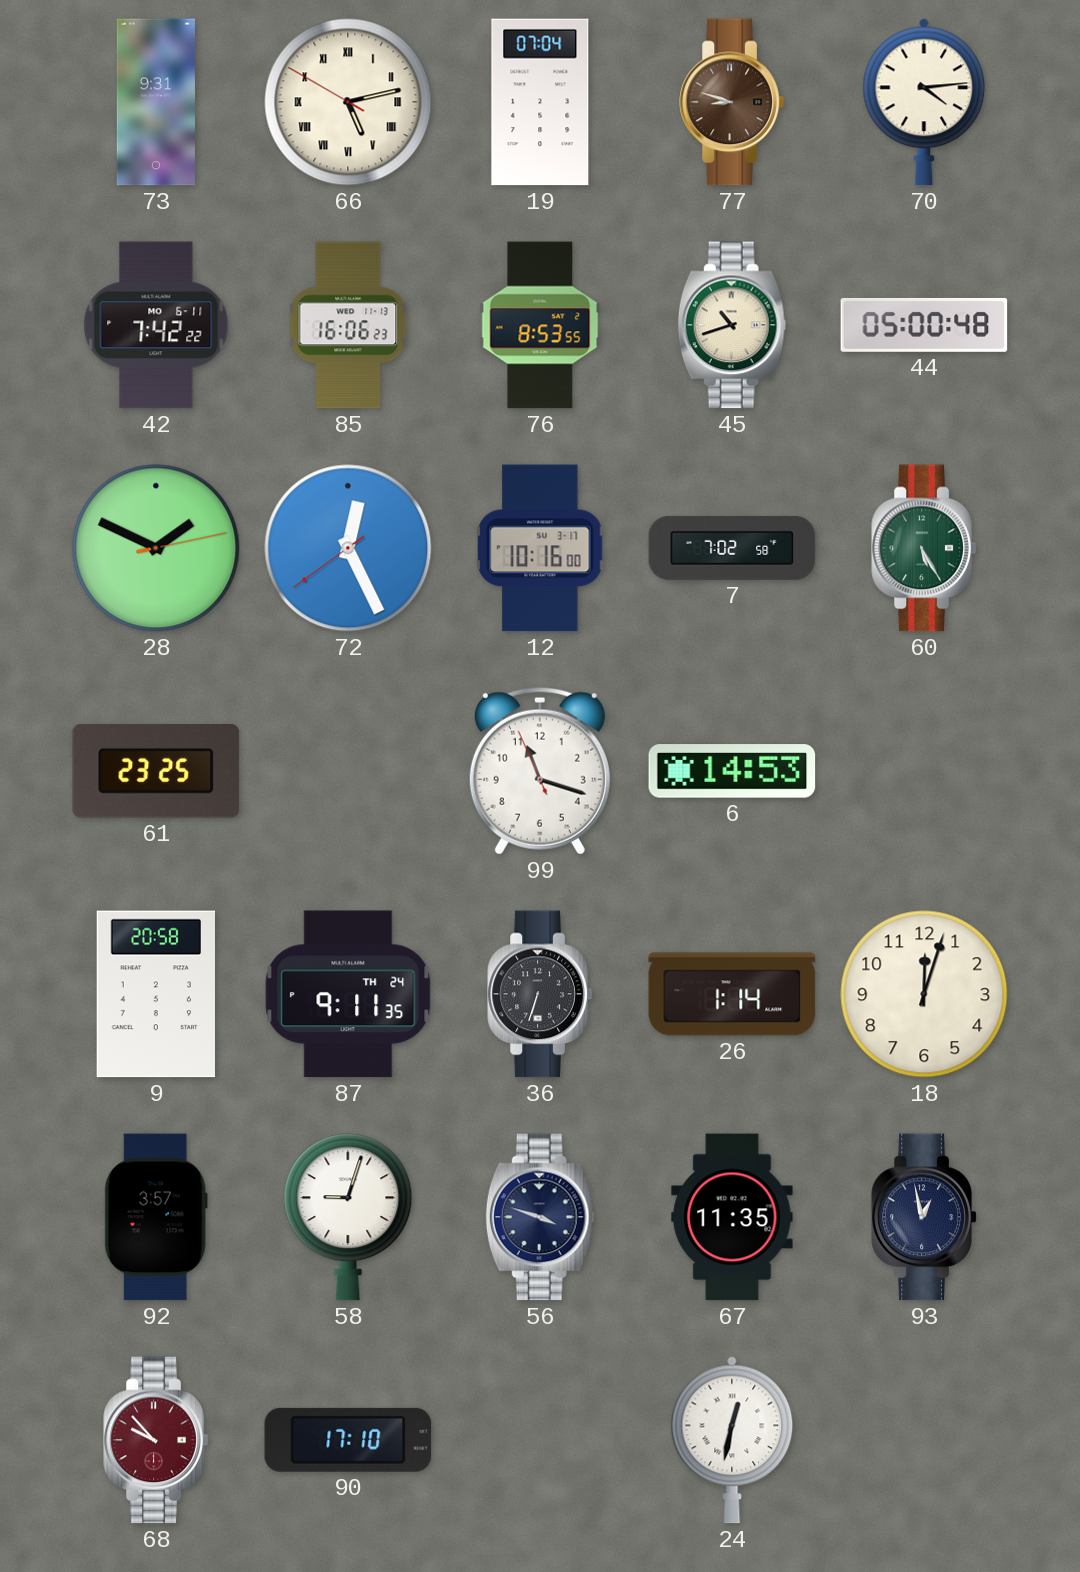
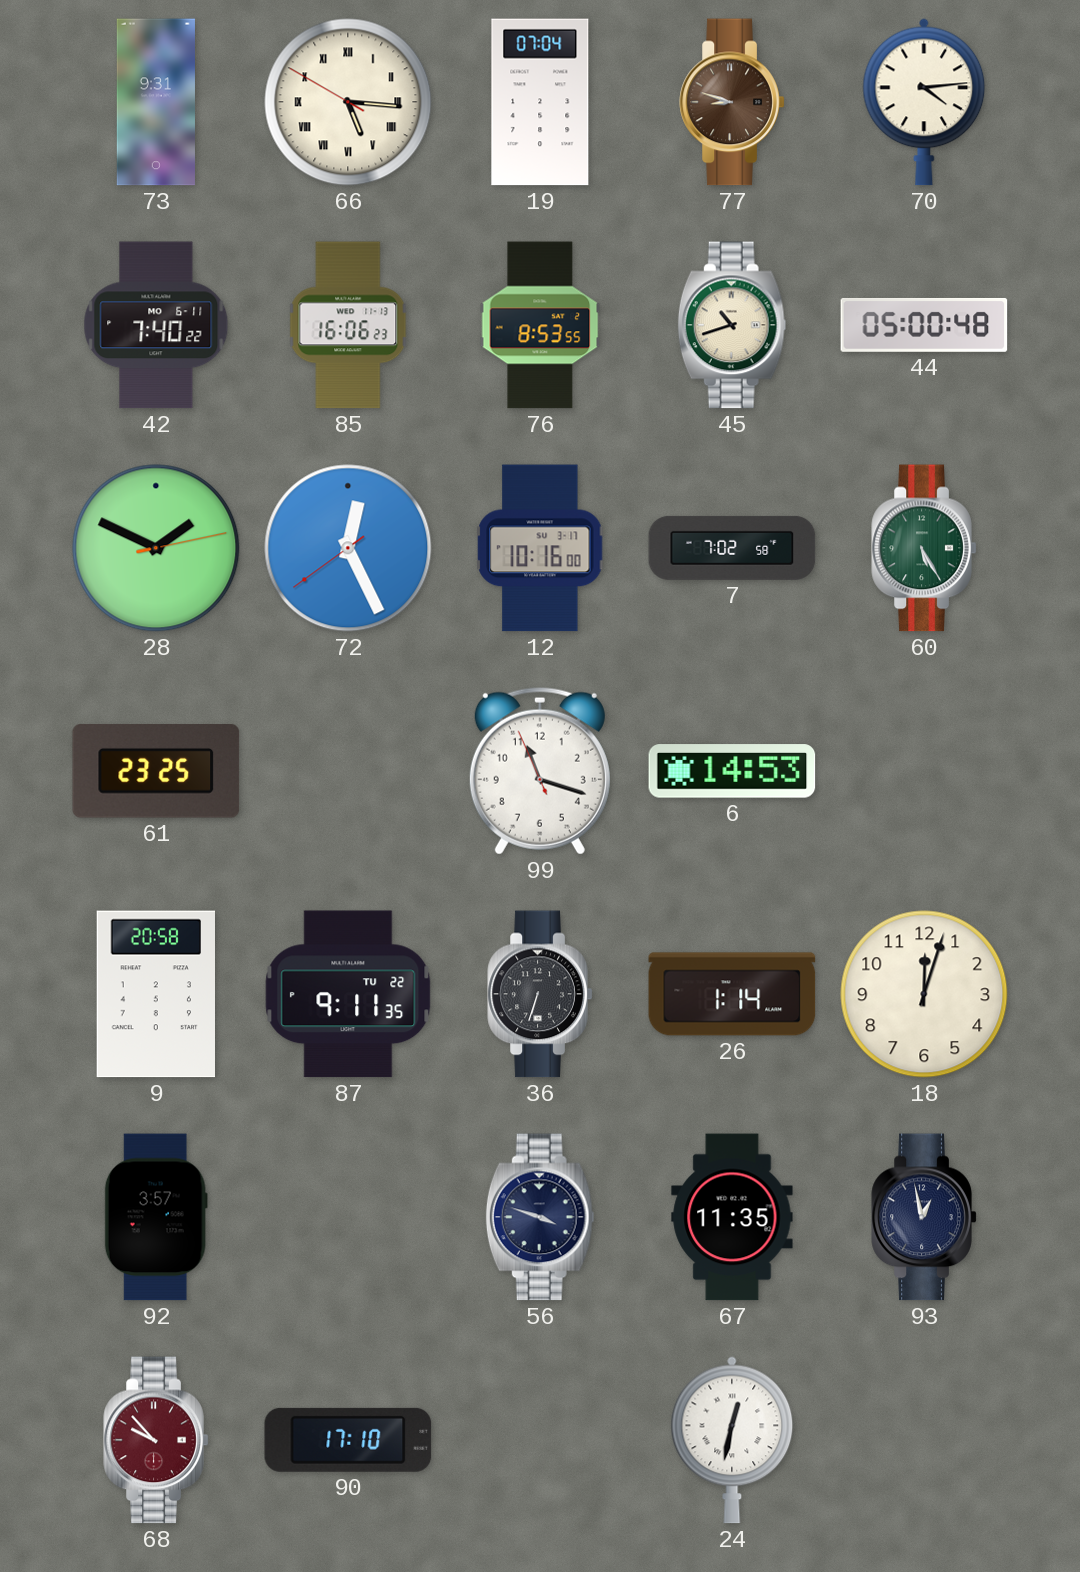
66: 5:12 -> 5:15
42: 7:42 -> 7:40
87 date: TH 24 -> TU 22
58: 9:03 -> none
